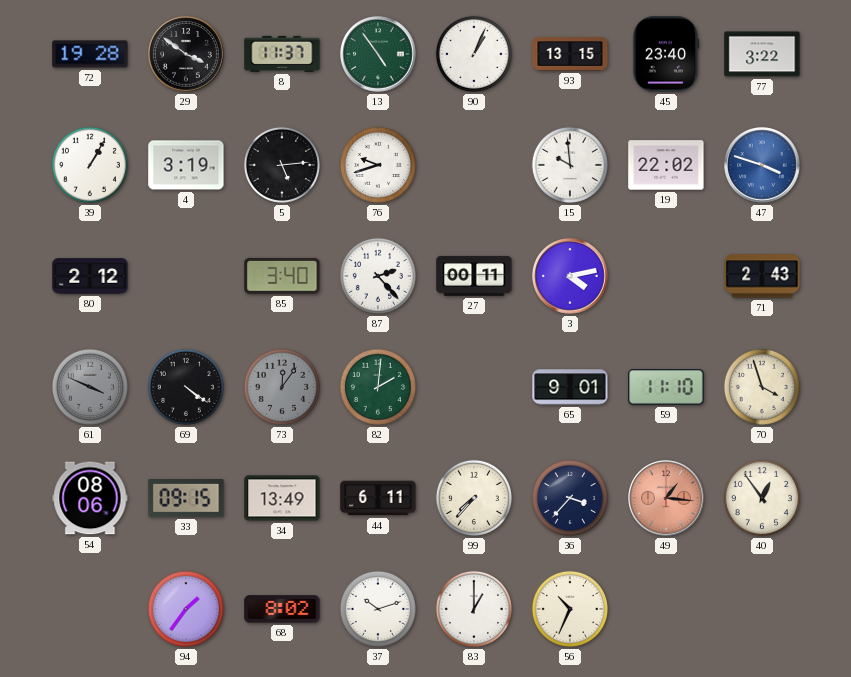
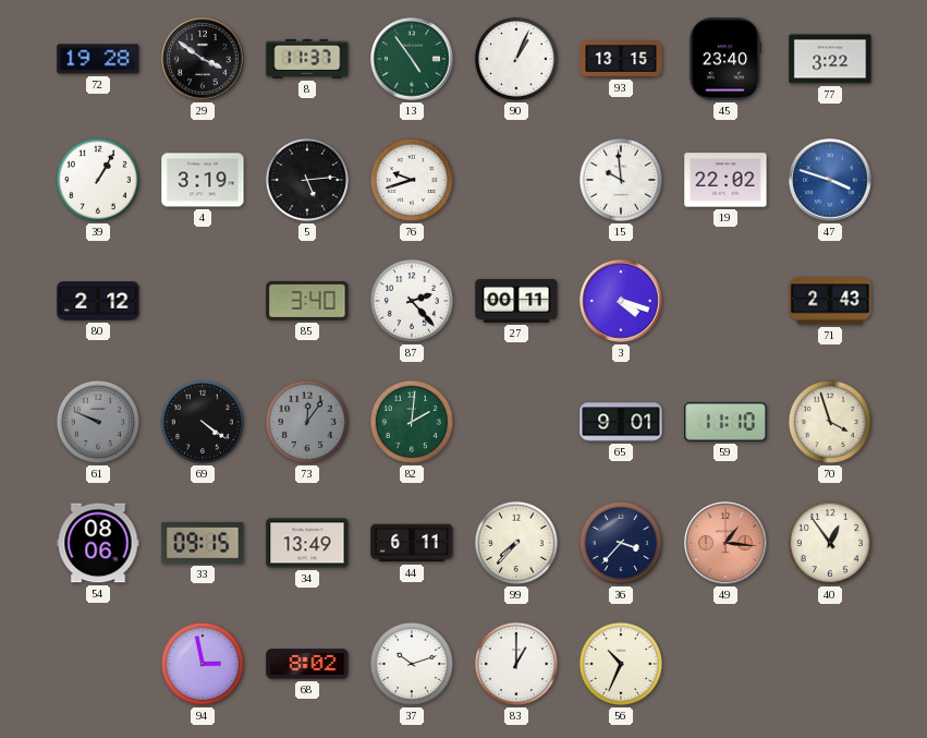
3: 4:13 -> 4:18
61: 3:49 -> 9:49
94: 1:36 -> 2:58
